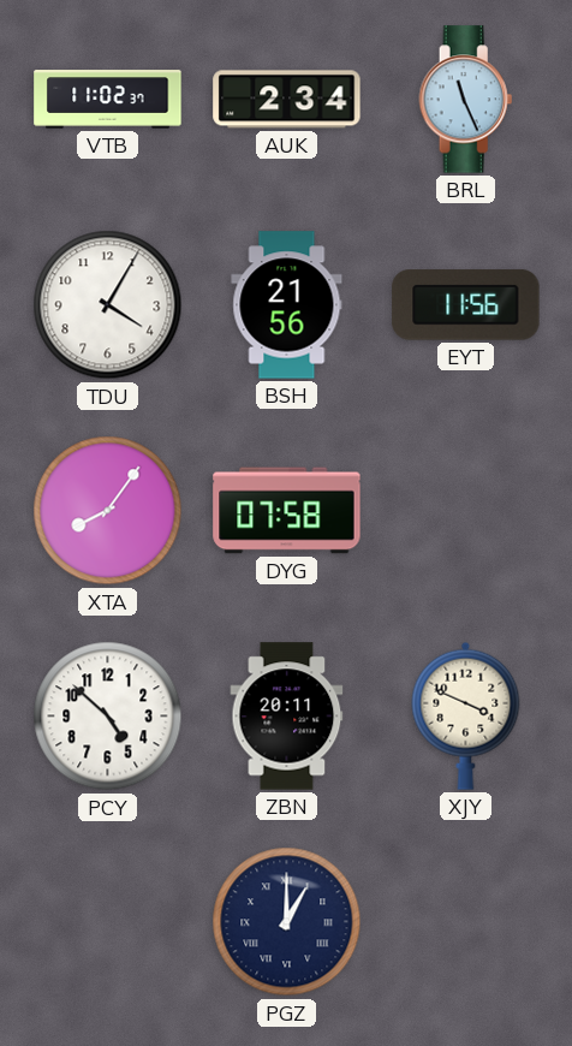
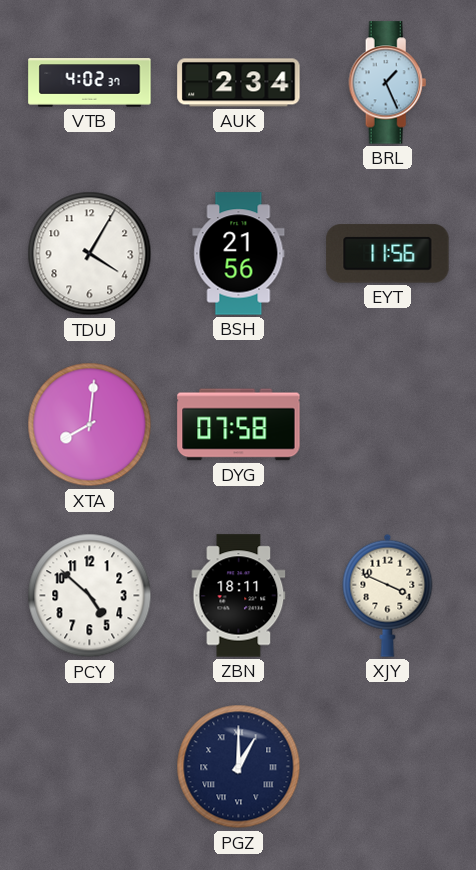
VTB: 11:02 -> 4:02
BRL: 11:26 -> 1:26
XTA: 8:06 -> 8:01
ZBN: 20:11 -> 18:11
